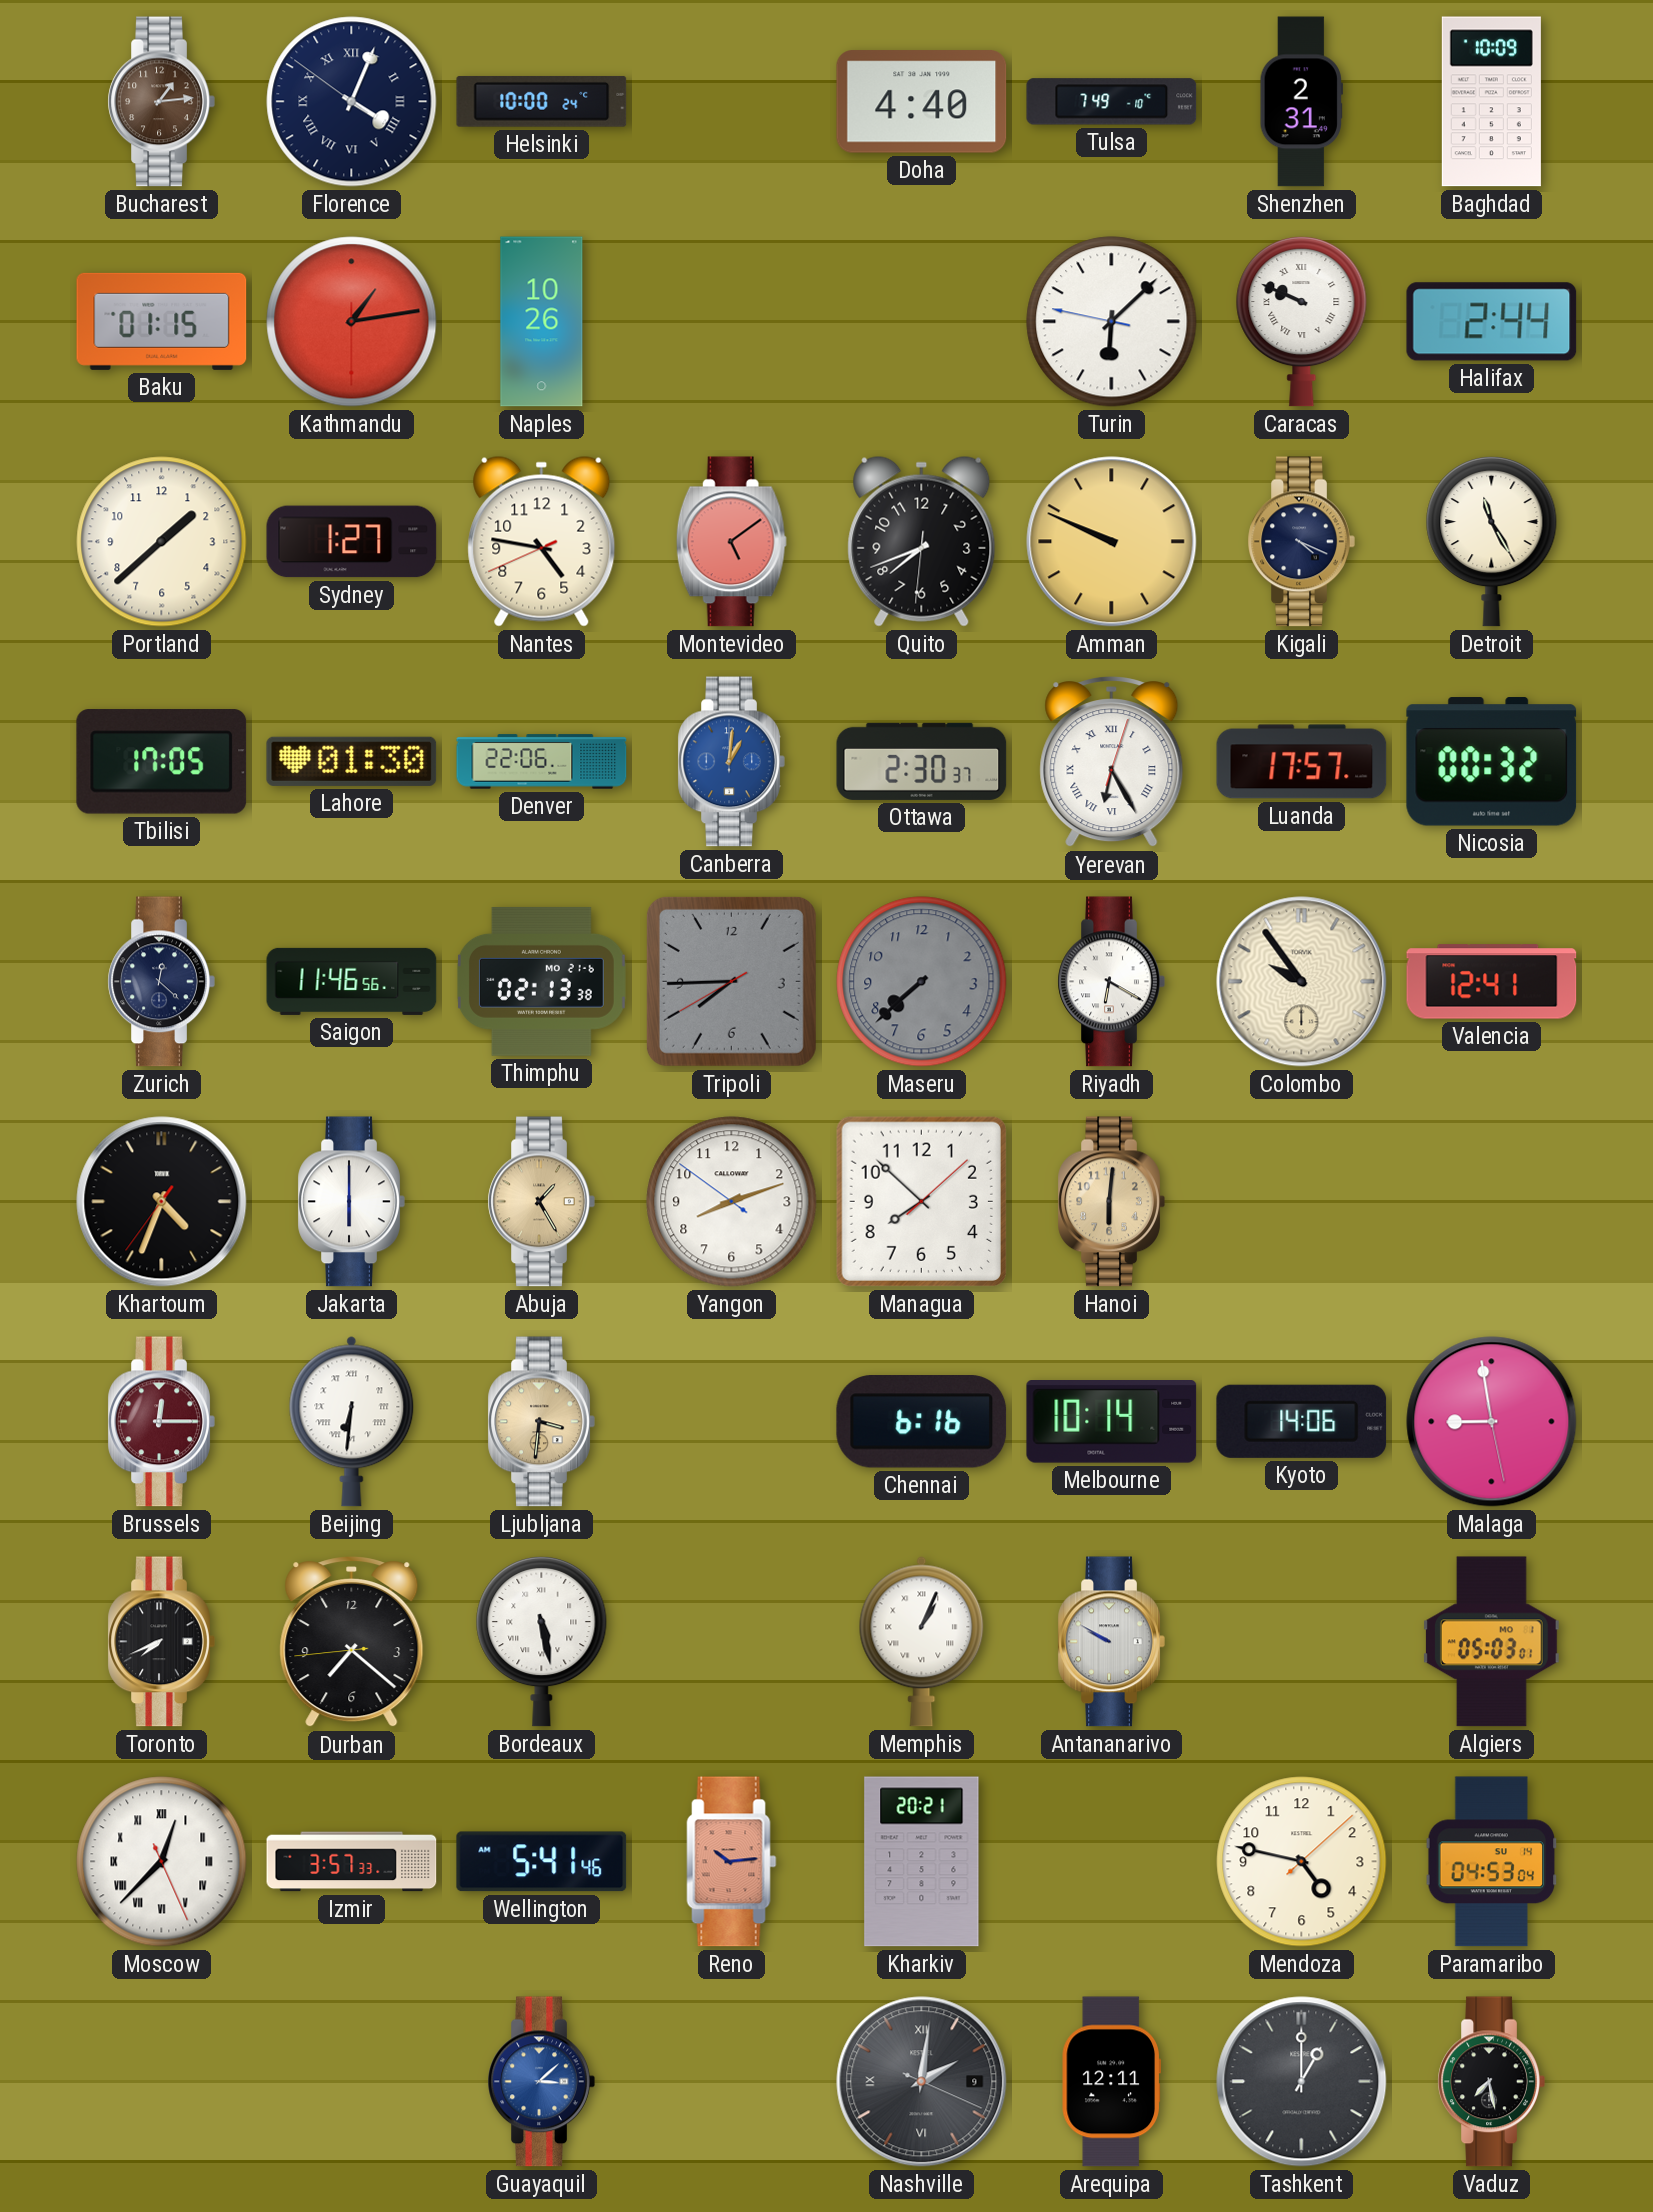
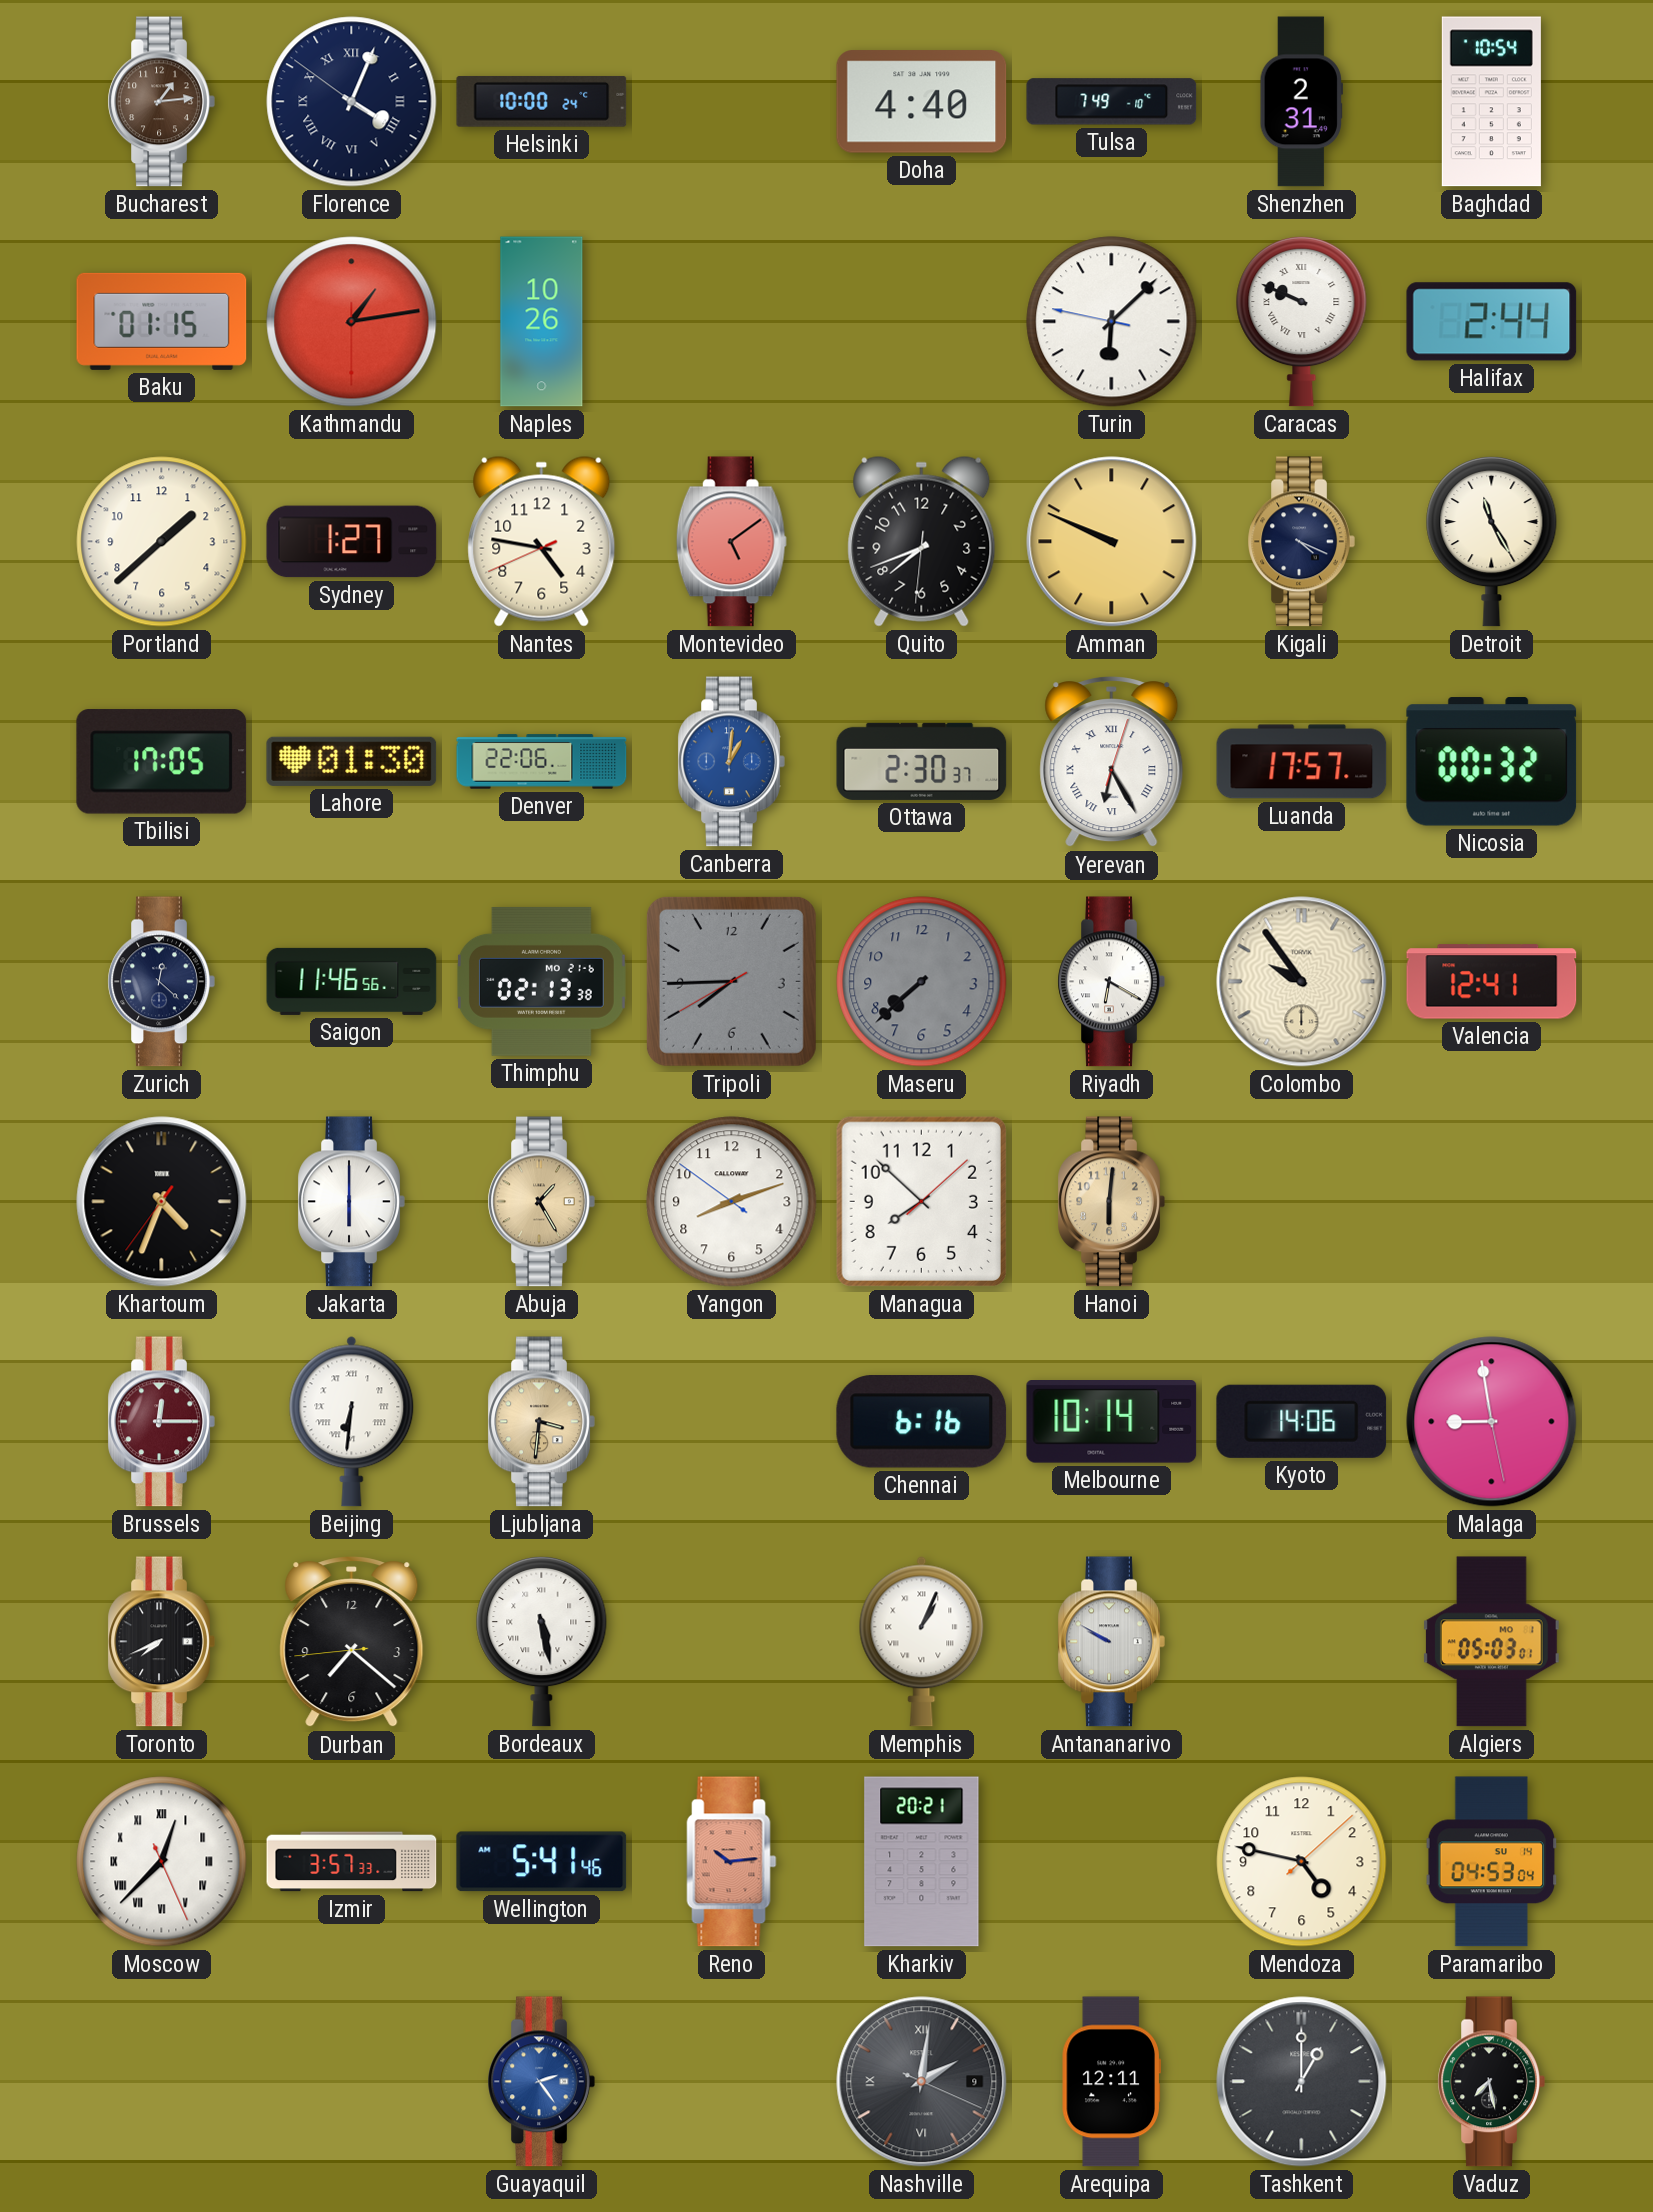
Baghdad: 10:09 -> 10:54
Guayaquil: 3:08 -> 2:24
